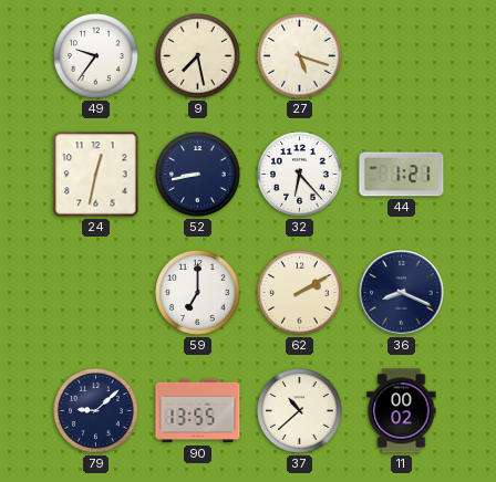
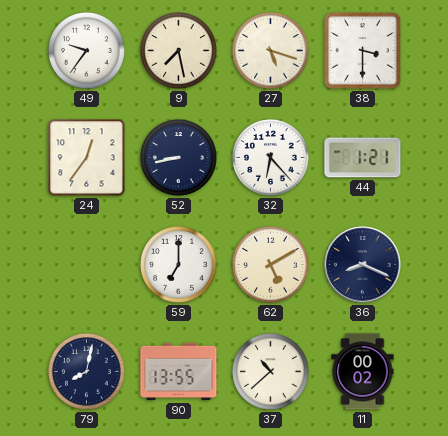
38: none -> 3:30
24: 12:32 -> 12:36
62: 2:10 -> 5:10
79: 9:08 -> 8:02
